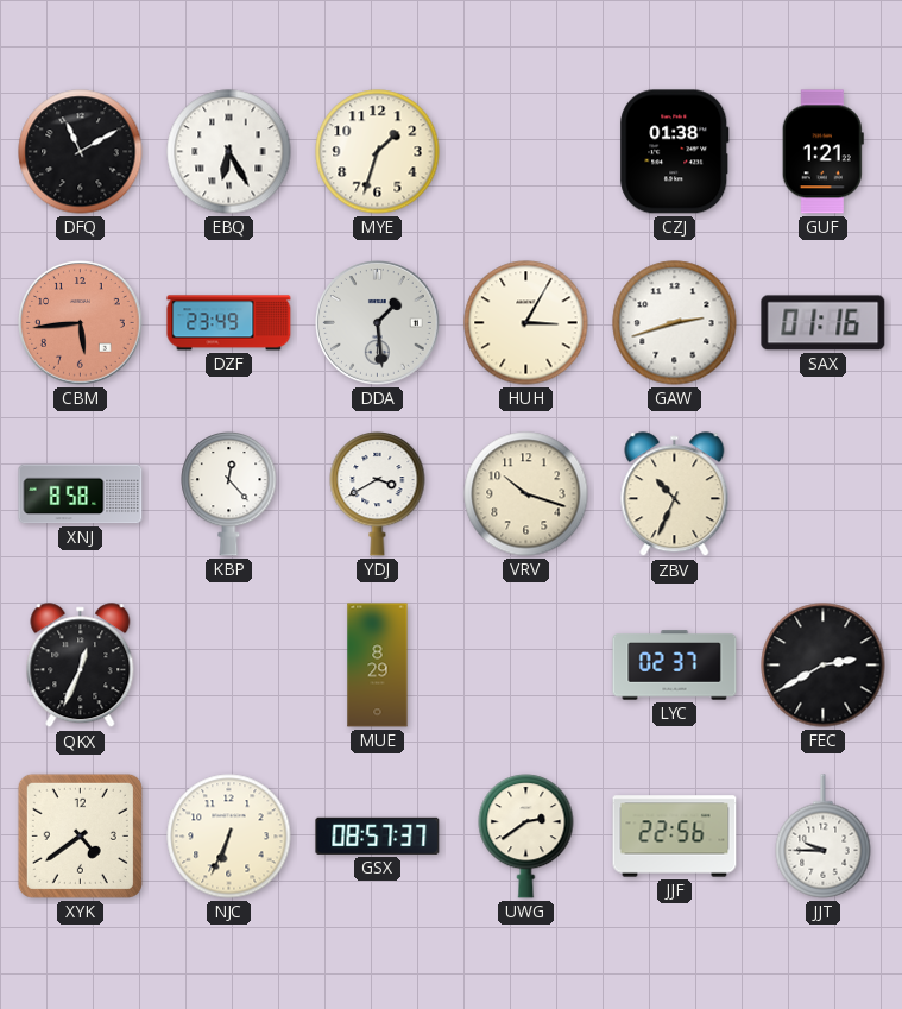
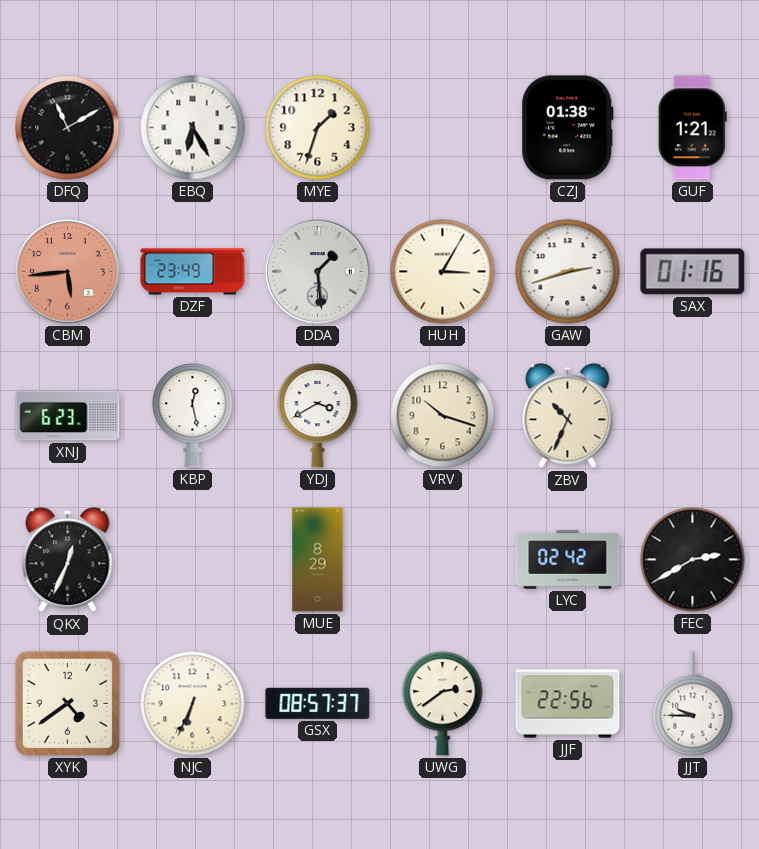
XNJ: 8:58 -> 6:23
KBP: 12:23 -> 12:28
LYC: 02:37 -> 02:42
